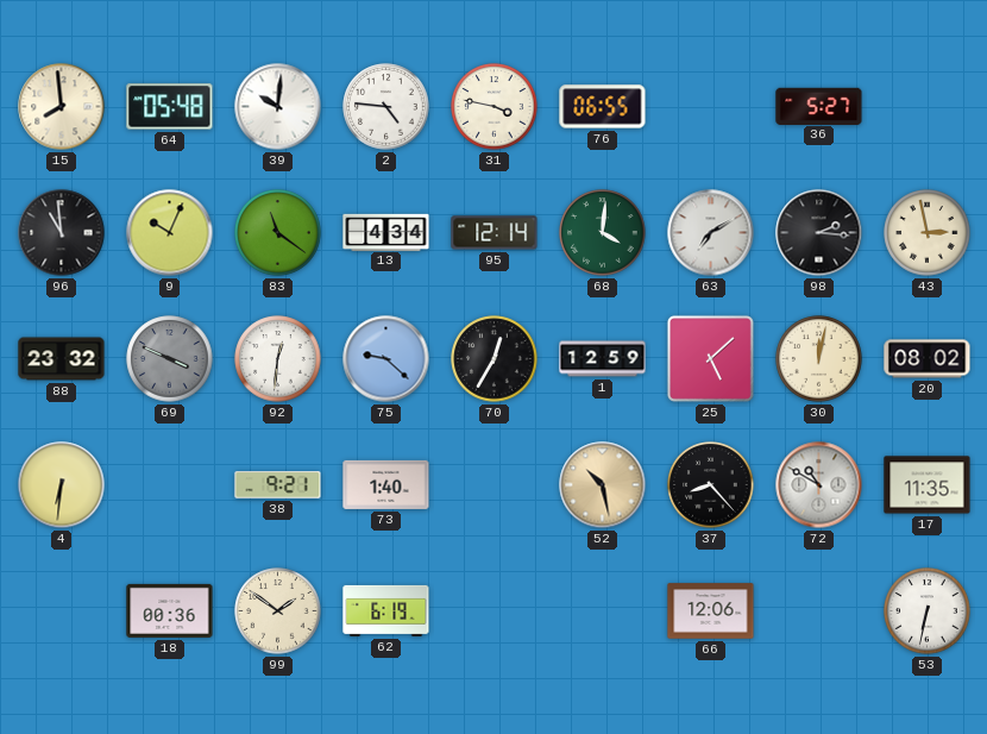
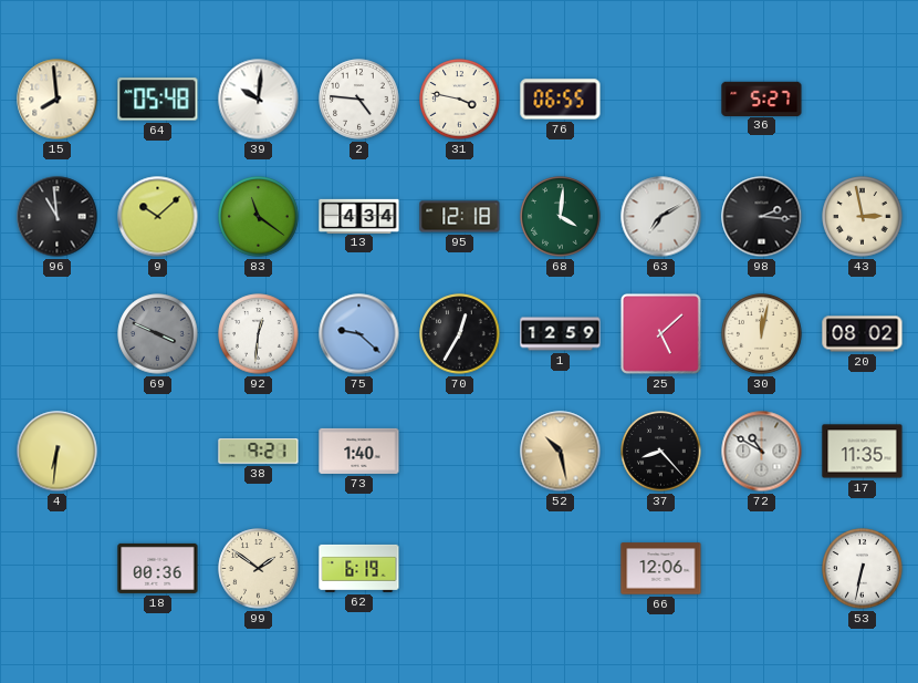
9: 10:04 -> 10:08
95: 12:14 -> 12:18
88: 23:32 -> none
